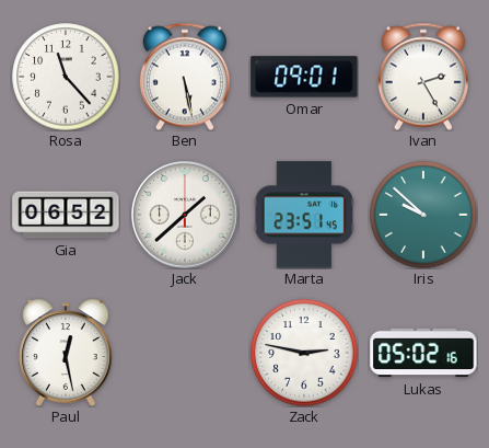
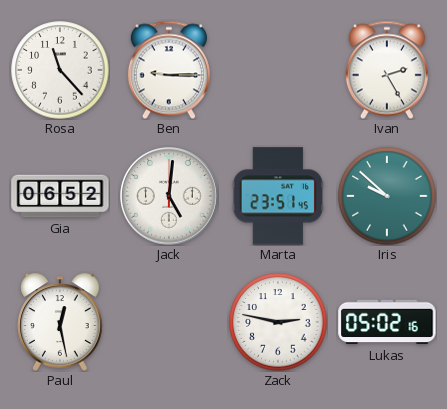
Ben: 5:28 -> 9:15
Omar: 09:01 -> none
Jack: 1:38 -> 5:01
